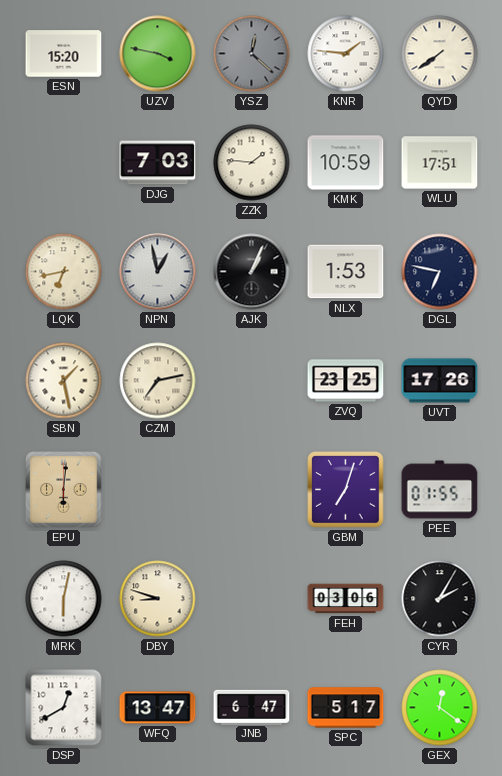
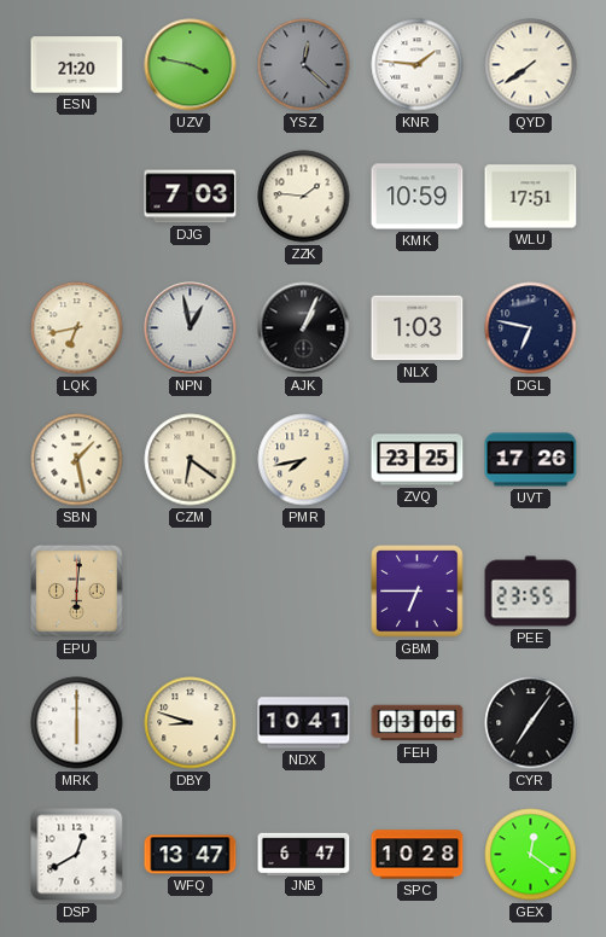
ESN: 15:20 -> 21:20
NLX: 1:53 -> 1:03
CZM: 7:13 -> 6:21
PMR: none -> 7:43
GBM: 7:03 -> 6:45
PEE: 01:55 -> 23:55
MRK: 6:02 -> 6:00
NDX: none -> 10:41
CYR: 2:05 -> 7:06
SPC: 5:17 -> 10:28
